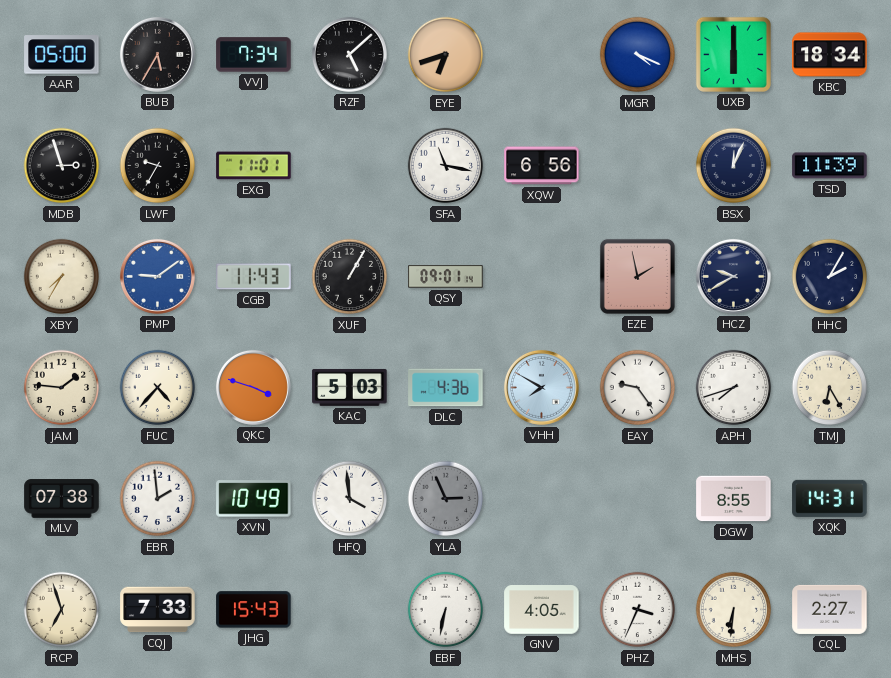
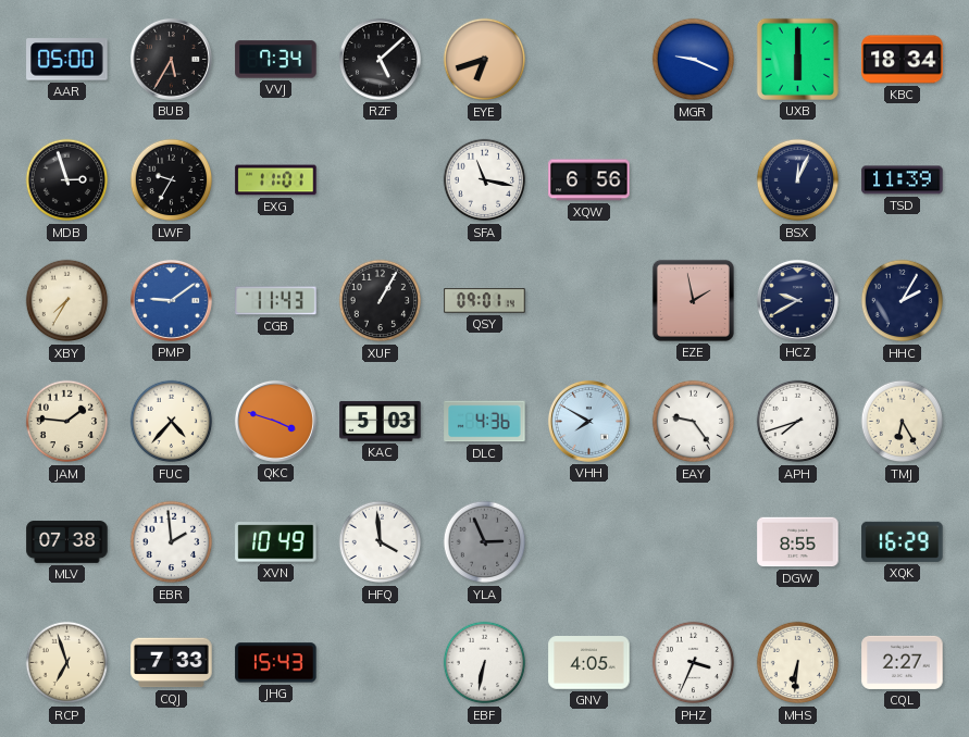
MGR: 4:19 -> 9:19
XQK: 14:31 -> 16:29
